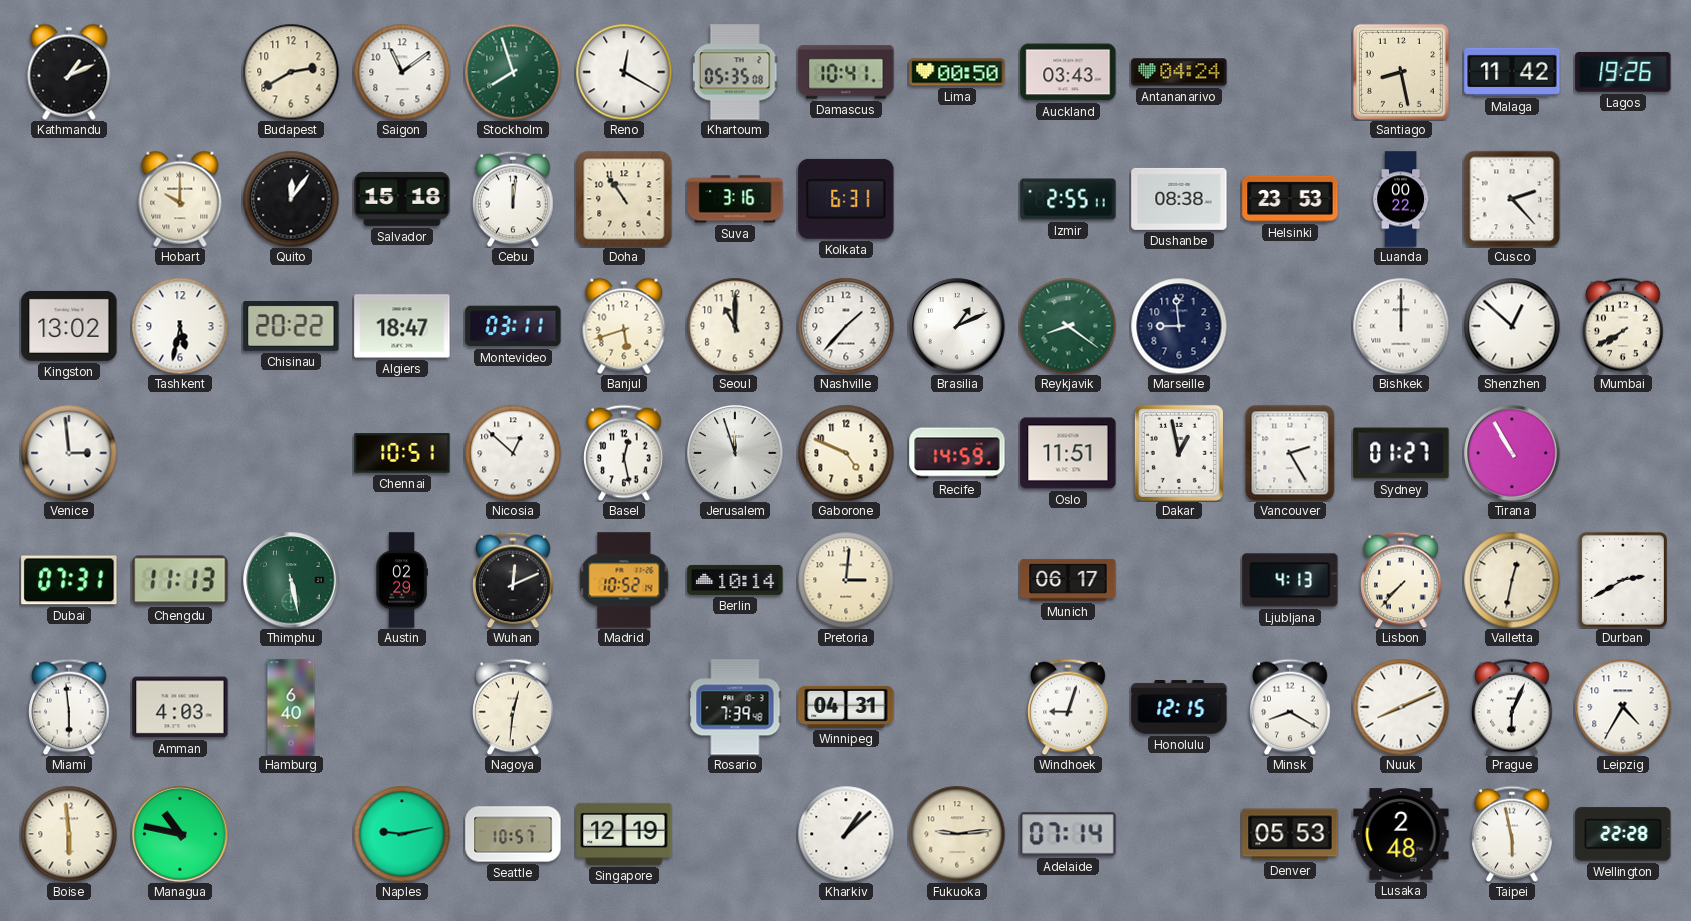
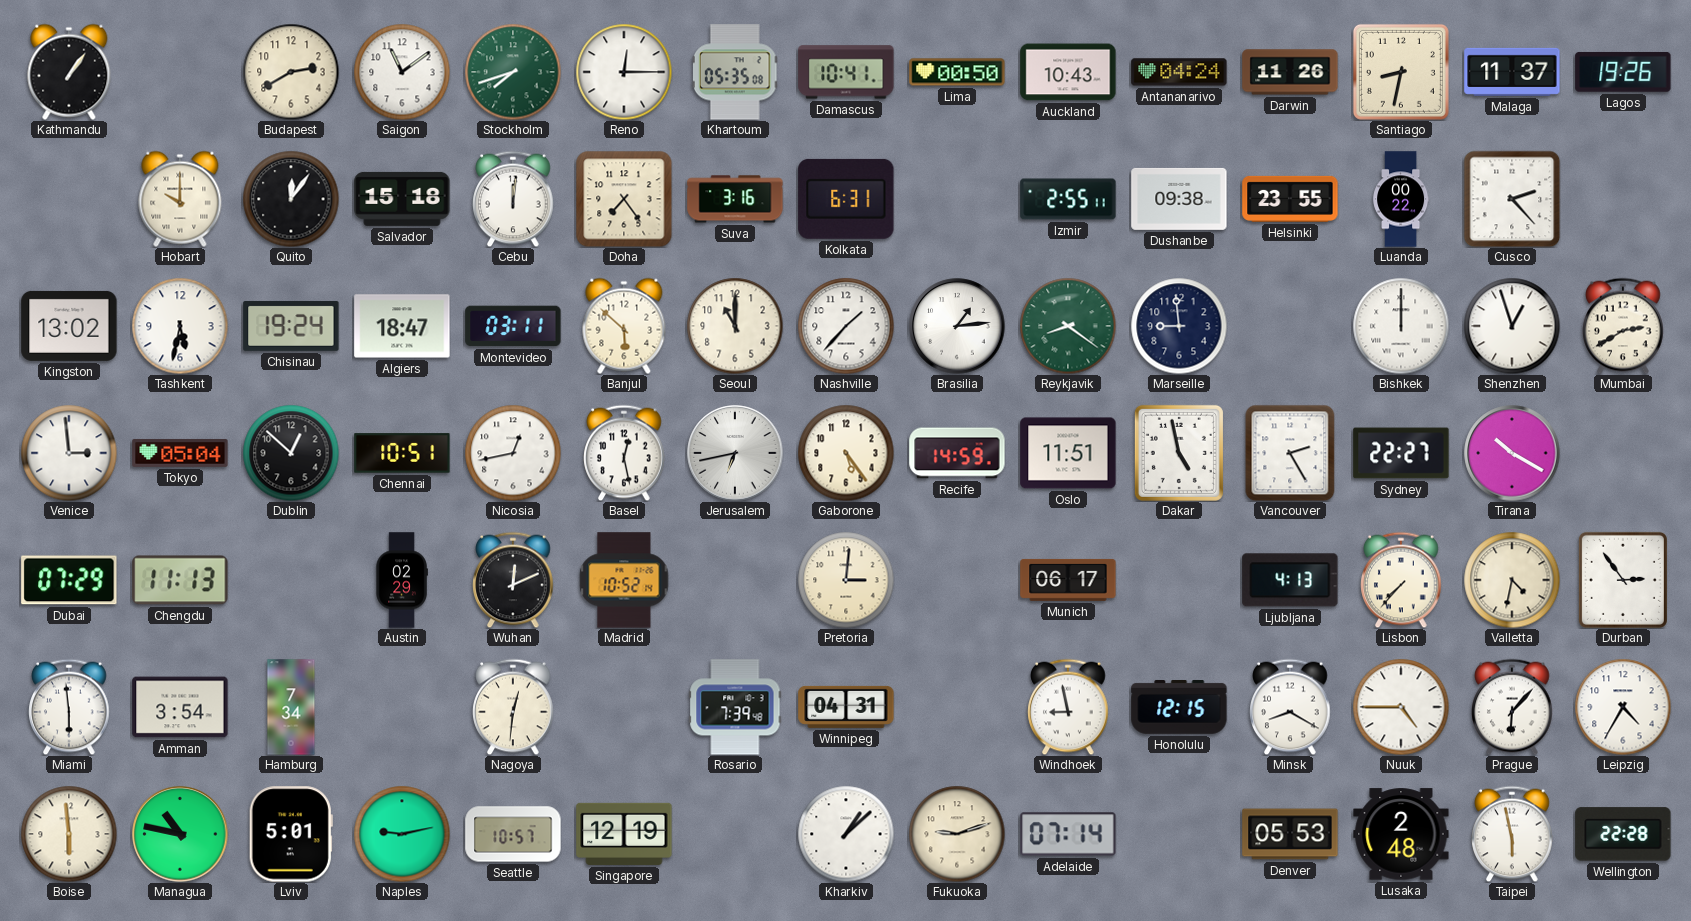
Kathmandu: 1:11 -> 1:06
Stockholm: 7:57 -> 7:42
Reno: 12:20 -> 12:15
Auckland: 03:43 -> 10:43
Darwin: none -> 11:26
Santiago: 8:28 -> 8:32
Malaga: 11:42 -> 11:37
Doha: 10:54 -> 7:24
Dushanbe: 08:38 -> 09:38
Helsinki: 23:53 -> 23:55
Chisinau: 20:22 -> 19:24
Banjul: 5:42 -> 5:52
Brasilia: 1:11 -> 1:14
Shenzhen: 12:52 -> 12:57
Mumbai: 7:40 -> 2:40
Tokyo: none -> 05:04
Dublin: none -> 12:52
Nicosia: 12:52 -> 12:43
Jerusalem: 11:57 -> 6:43
Gaborone: 4:49 -> 5:24
Dakar: 12:58 -> 4:58
Sydney: 01:27 -> 22:27
Tirana: 10:55 -> 10:20
Dubai: 07:31 -> 07:29
Thimphu: 5:28 -> none
Berlin: 10:14 -> none
Valletta: 12:32 -> 4:32
Durban: 2:40 -> 2:54
Amman: 4:03 -> 3:54
Hamburg: 6:40 -> 7:34
Windhoek: 9:03 -> 8:58
Nuuk: 8:11 -> 4:45
Prague: 6:04 -> 6:07
Lviv: none -> 5:01
Fukuoka: 9:14 -> 9:12
